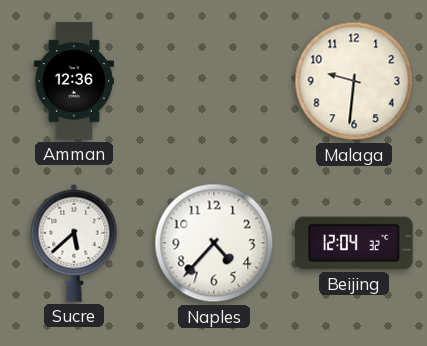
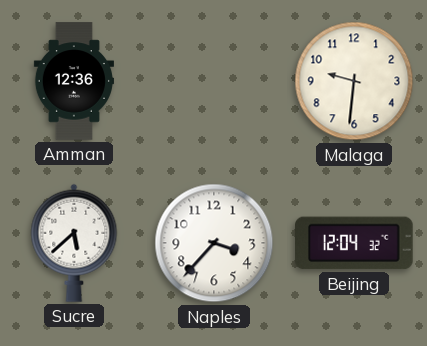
Naples: 4:37 -> 3:37
